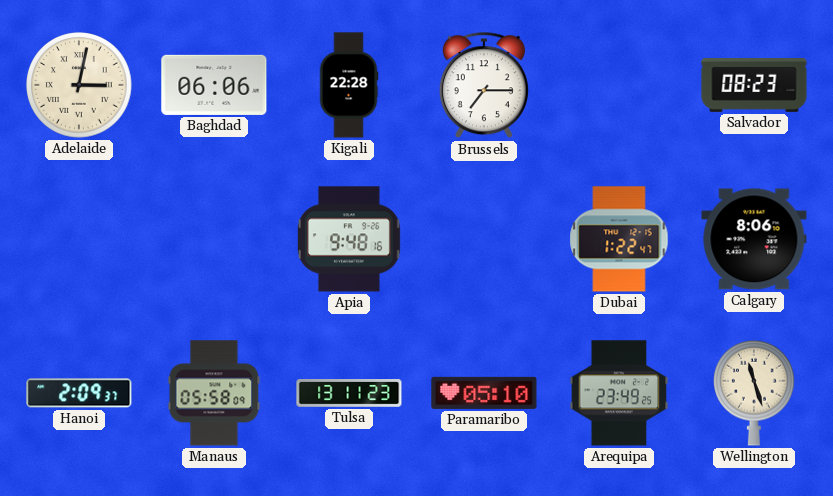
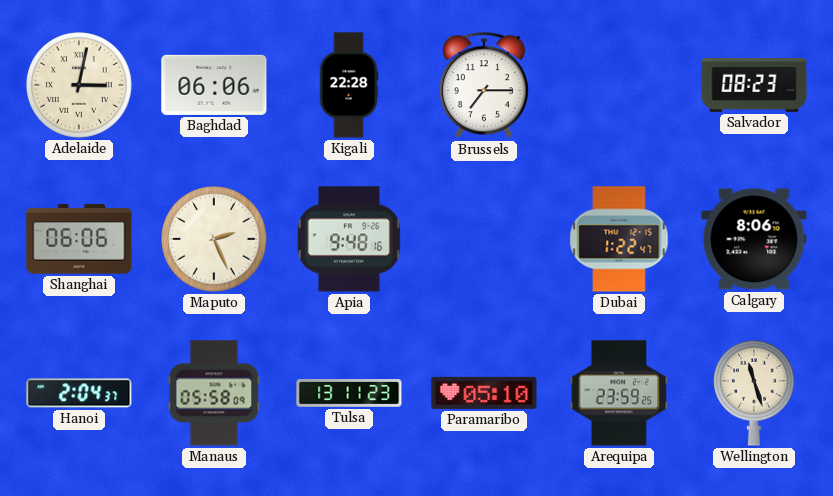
Shanghai: none -> 06:06
Maputo: none -> 2:26
Hanoi: 2:09 -> 2:04
Arequipa: 23:49 -> 23:59
